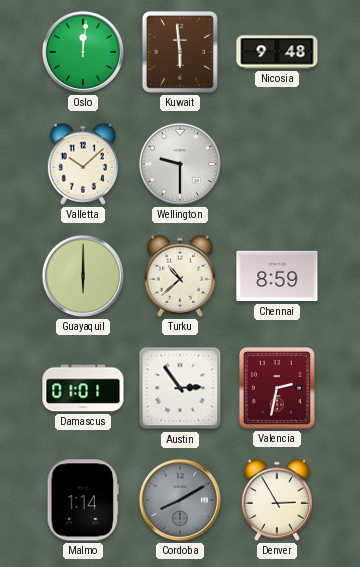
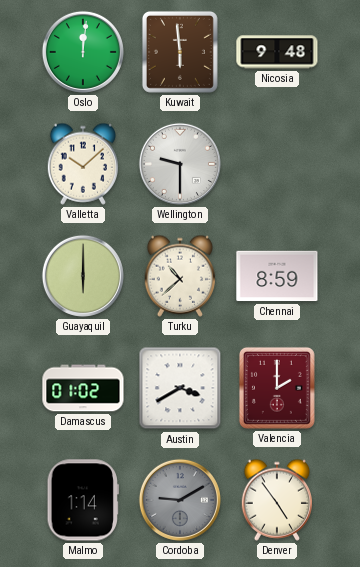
Damascus: 01:01 -> 01:02
Austin: 2:54 -> 3:40
Valencia: 2:32 -> 2:00
Cordoba: 8:10 -> 9:10
Denver: 2:55 -> 4:54
